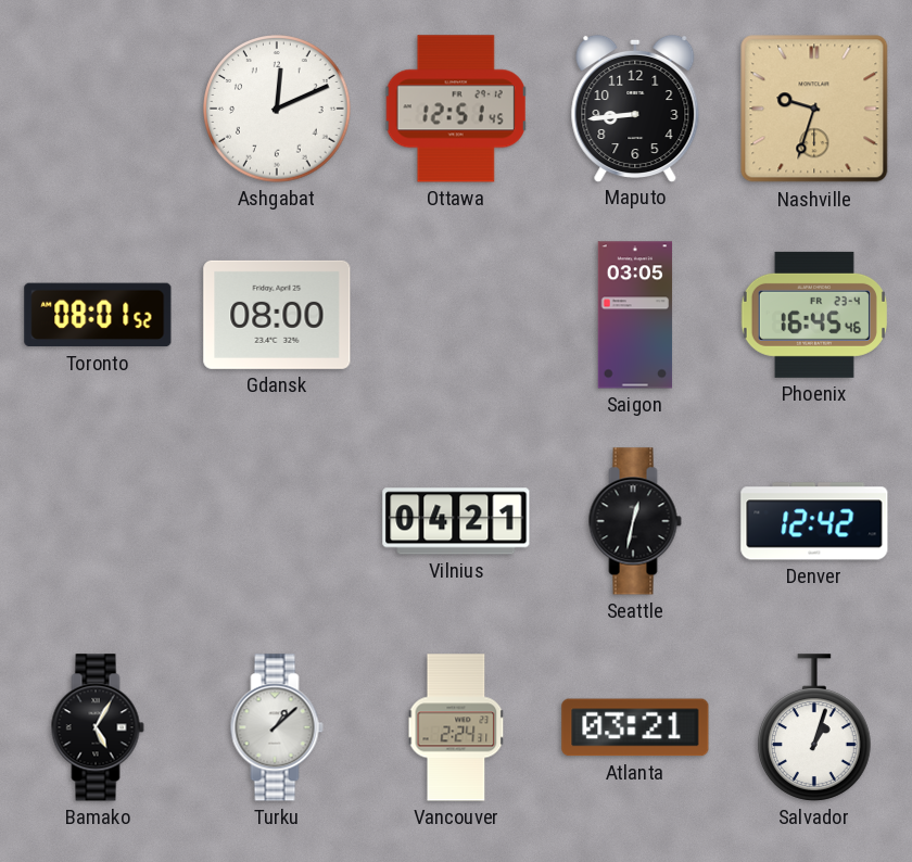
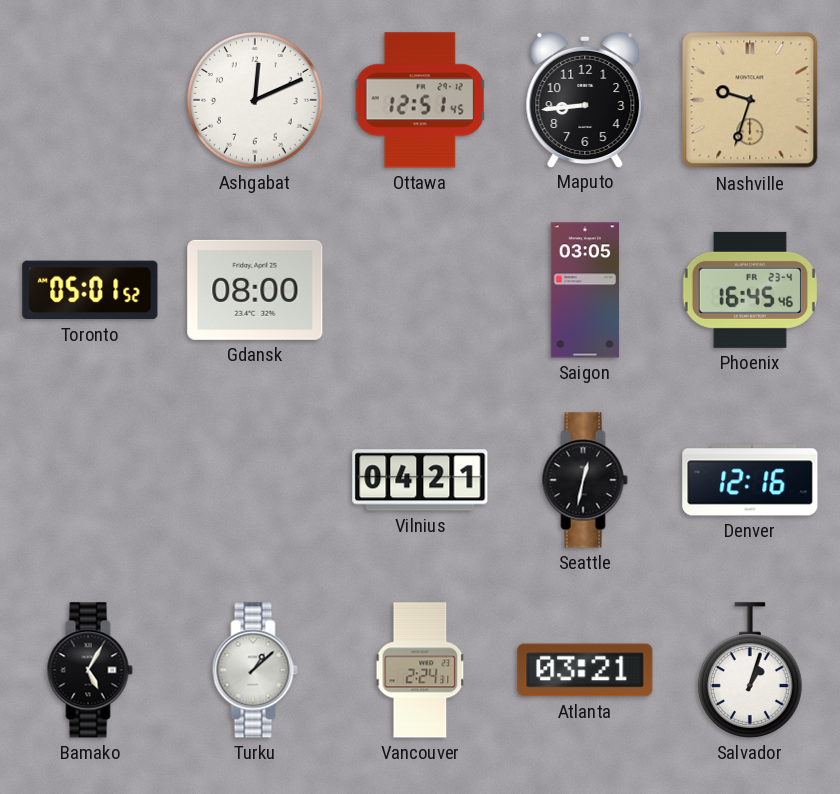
Toronto: 08:01 -> 05:01
Denver: 12:42 -> 12:16
